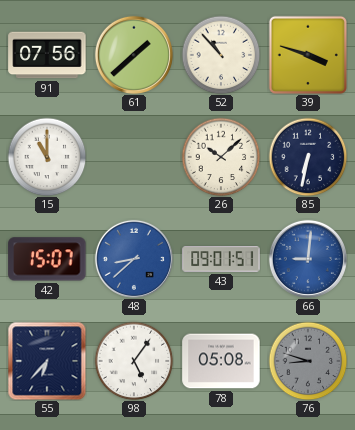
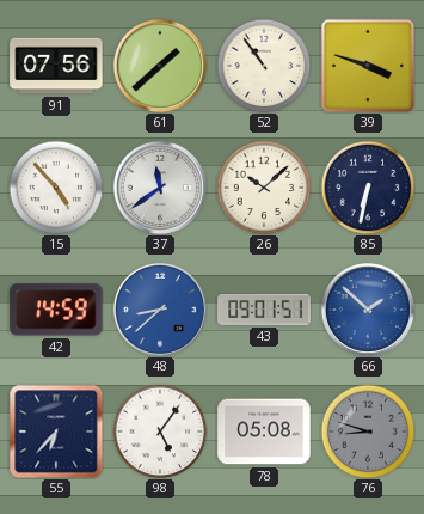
52: 10:53 -> 10:54
15: 11:00 -> 4:53
37: none -> 11:39
42: 15:07 -> 14:59
66: 9:01 -> 1:52
